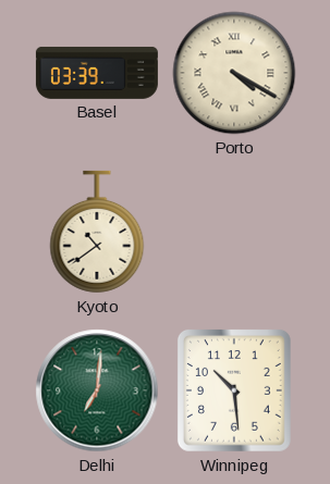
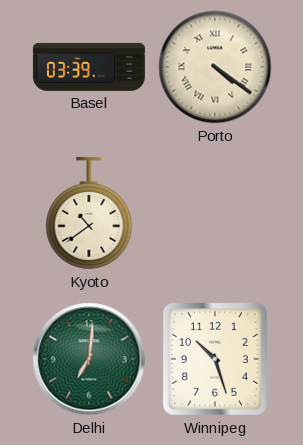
Porto: 4:20 -> 4:21
Winnipeg: 10:29 -> 10:27
